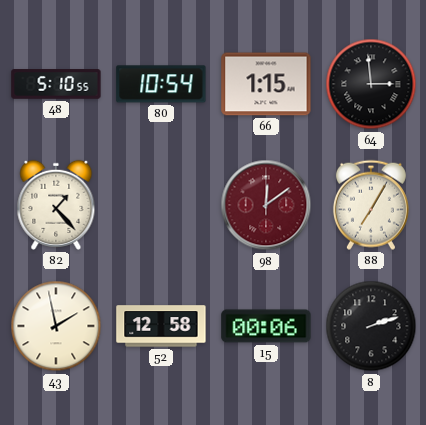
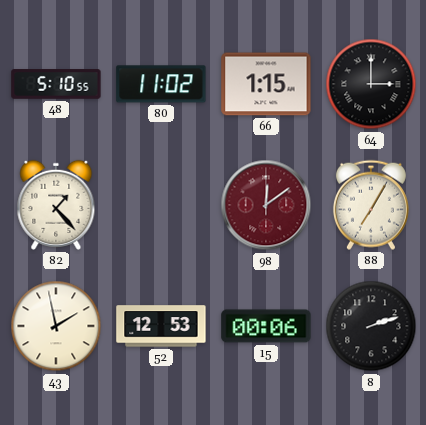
80: 10:54 -> 11:02
64: 2:59 -> 3:00
52: 12:58 -> 12:53
